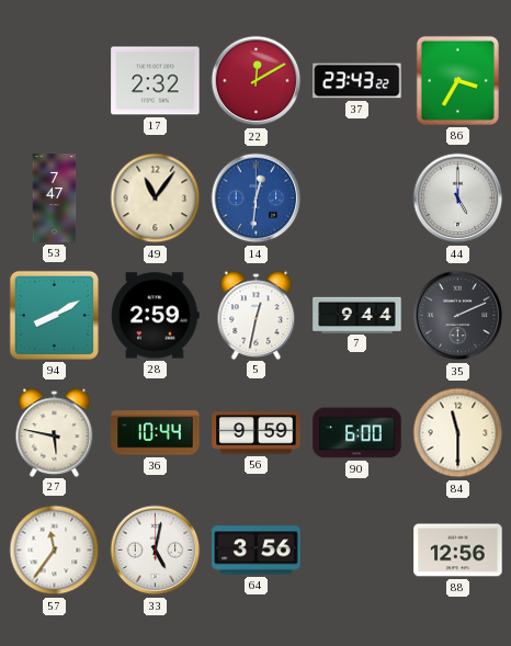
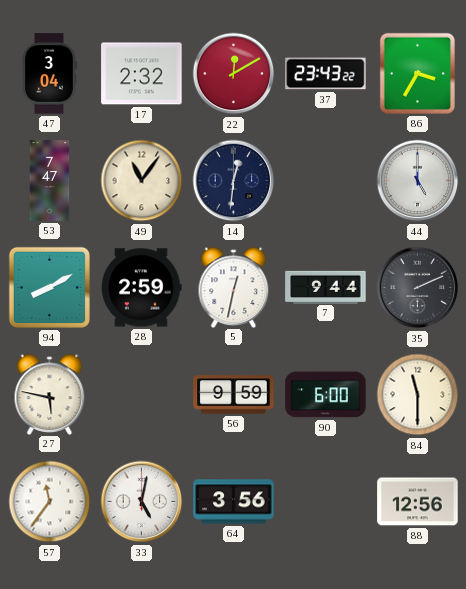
47: none -> 3:04
14 dial: blue -> navy
36: 10:44 -> none
